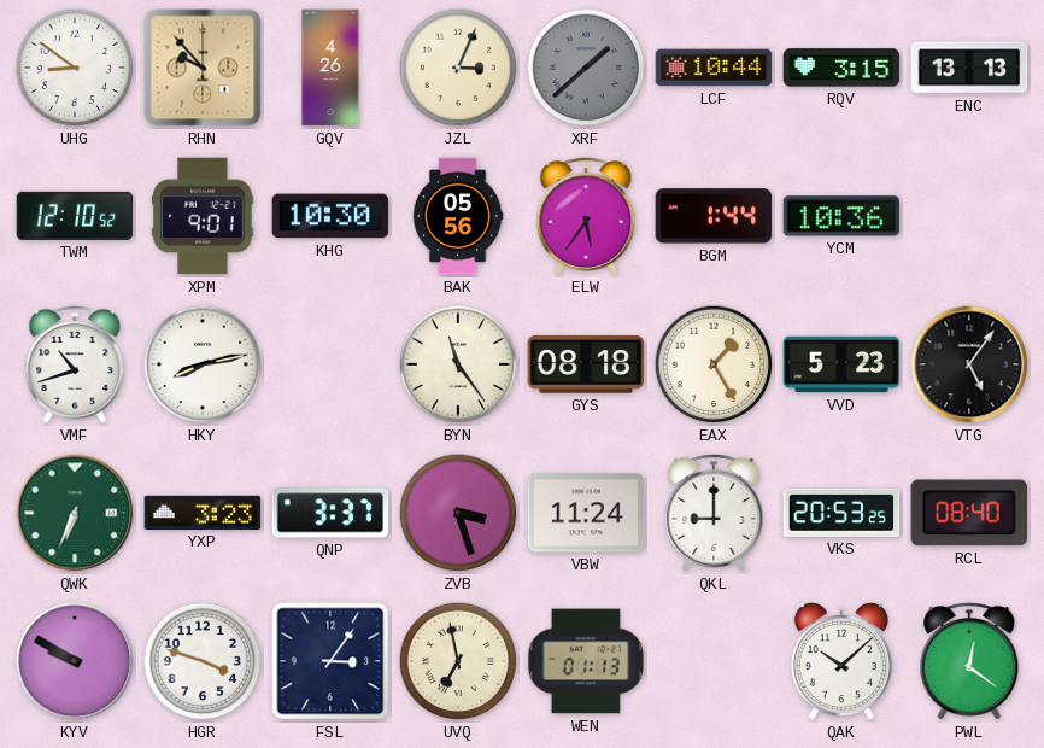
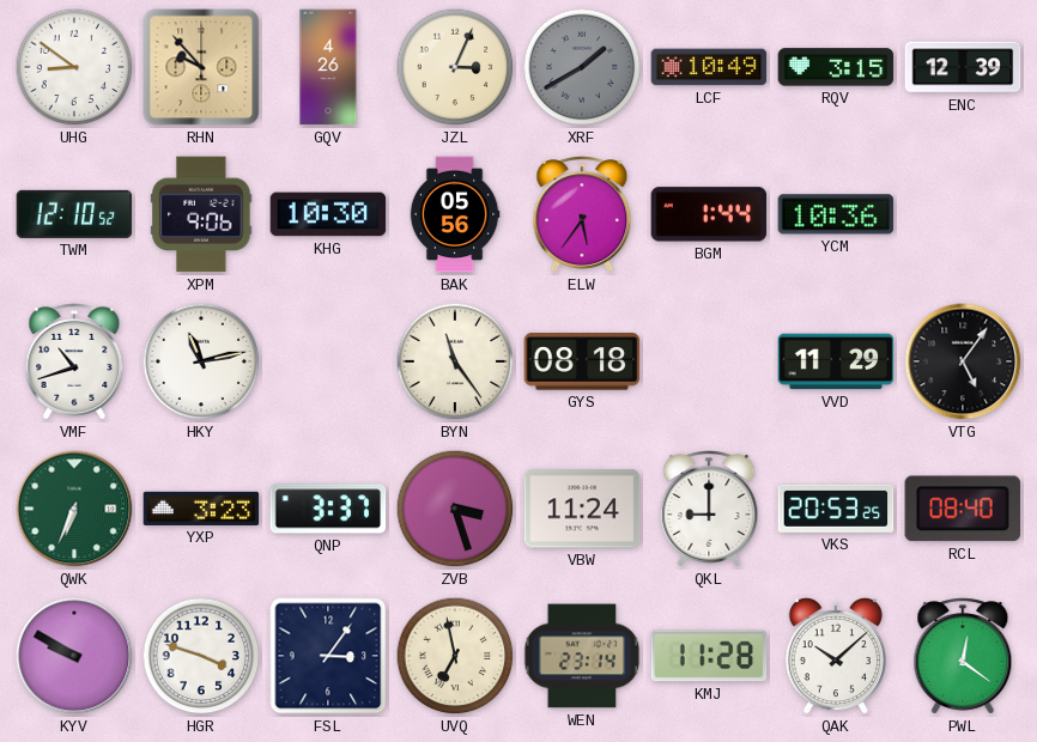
XRF: 1:38 -> 1:40
LCF: 10:44 -> 10:49
ENC: 13:13 -> 12:39
XPM: 9:01 -> 9:06
HKY: 8:13 -> 11:13
EAX: 1:25 -> none
VVD: 5:23 -> 11:29
WEN: 01:13 -> 23:14
KMJ: none -> 11:28
